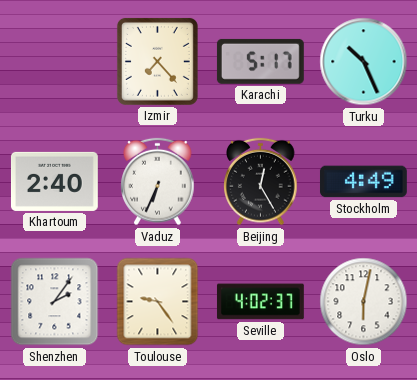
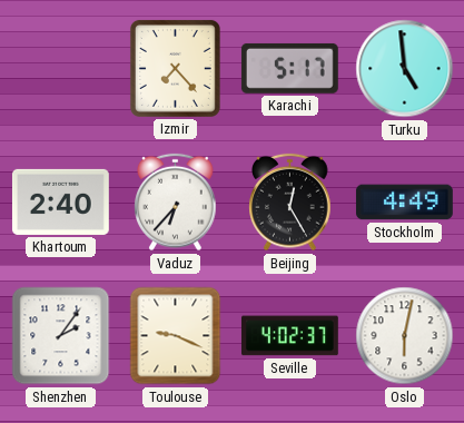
Turku: 10:26 -> 4:59
Vaduz: 6:34 -> 6:37
Toulouse: 9:24 -> 9:19
